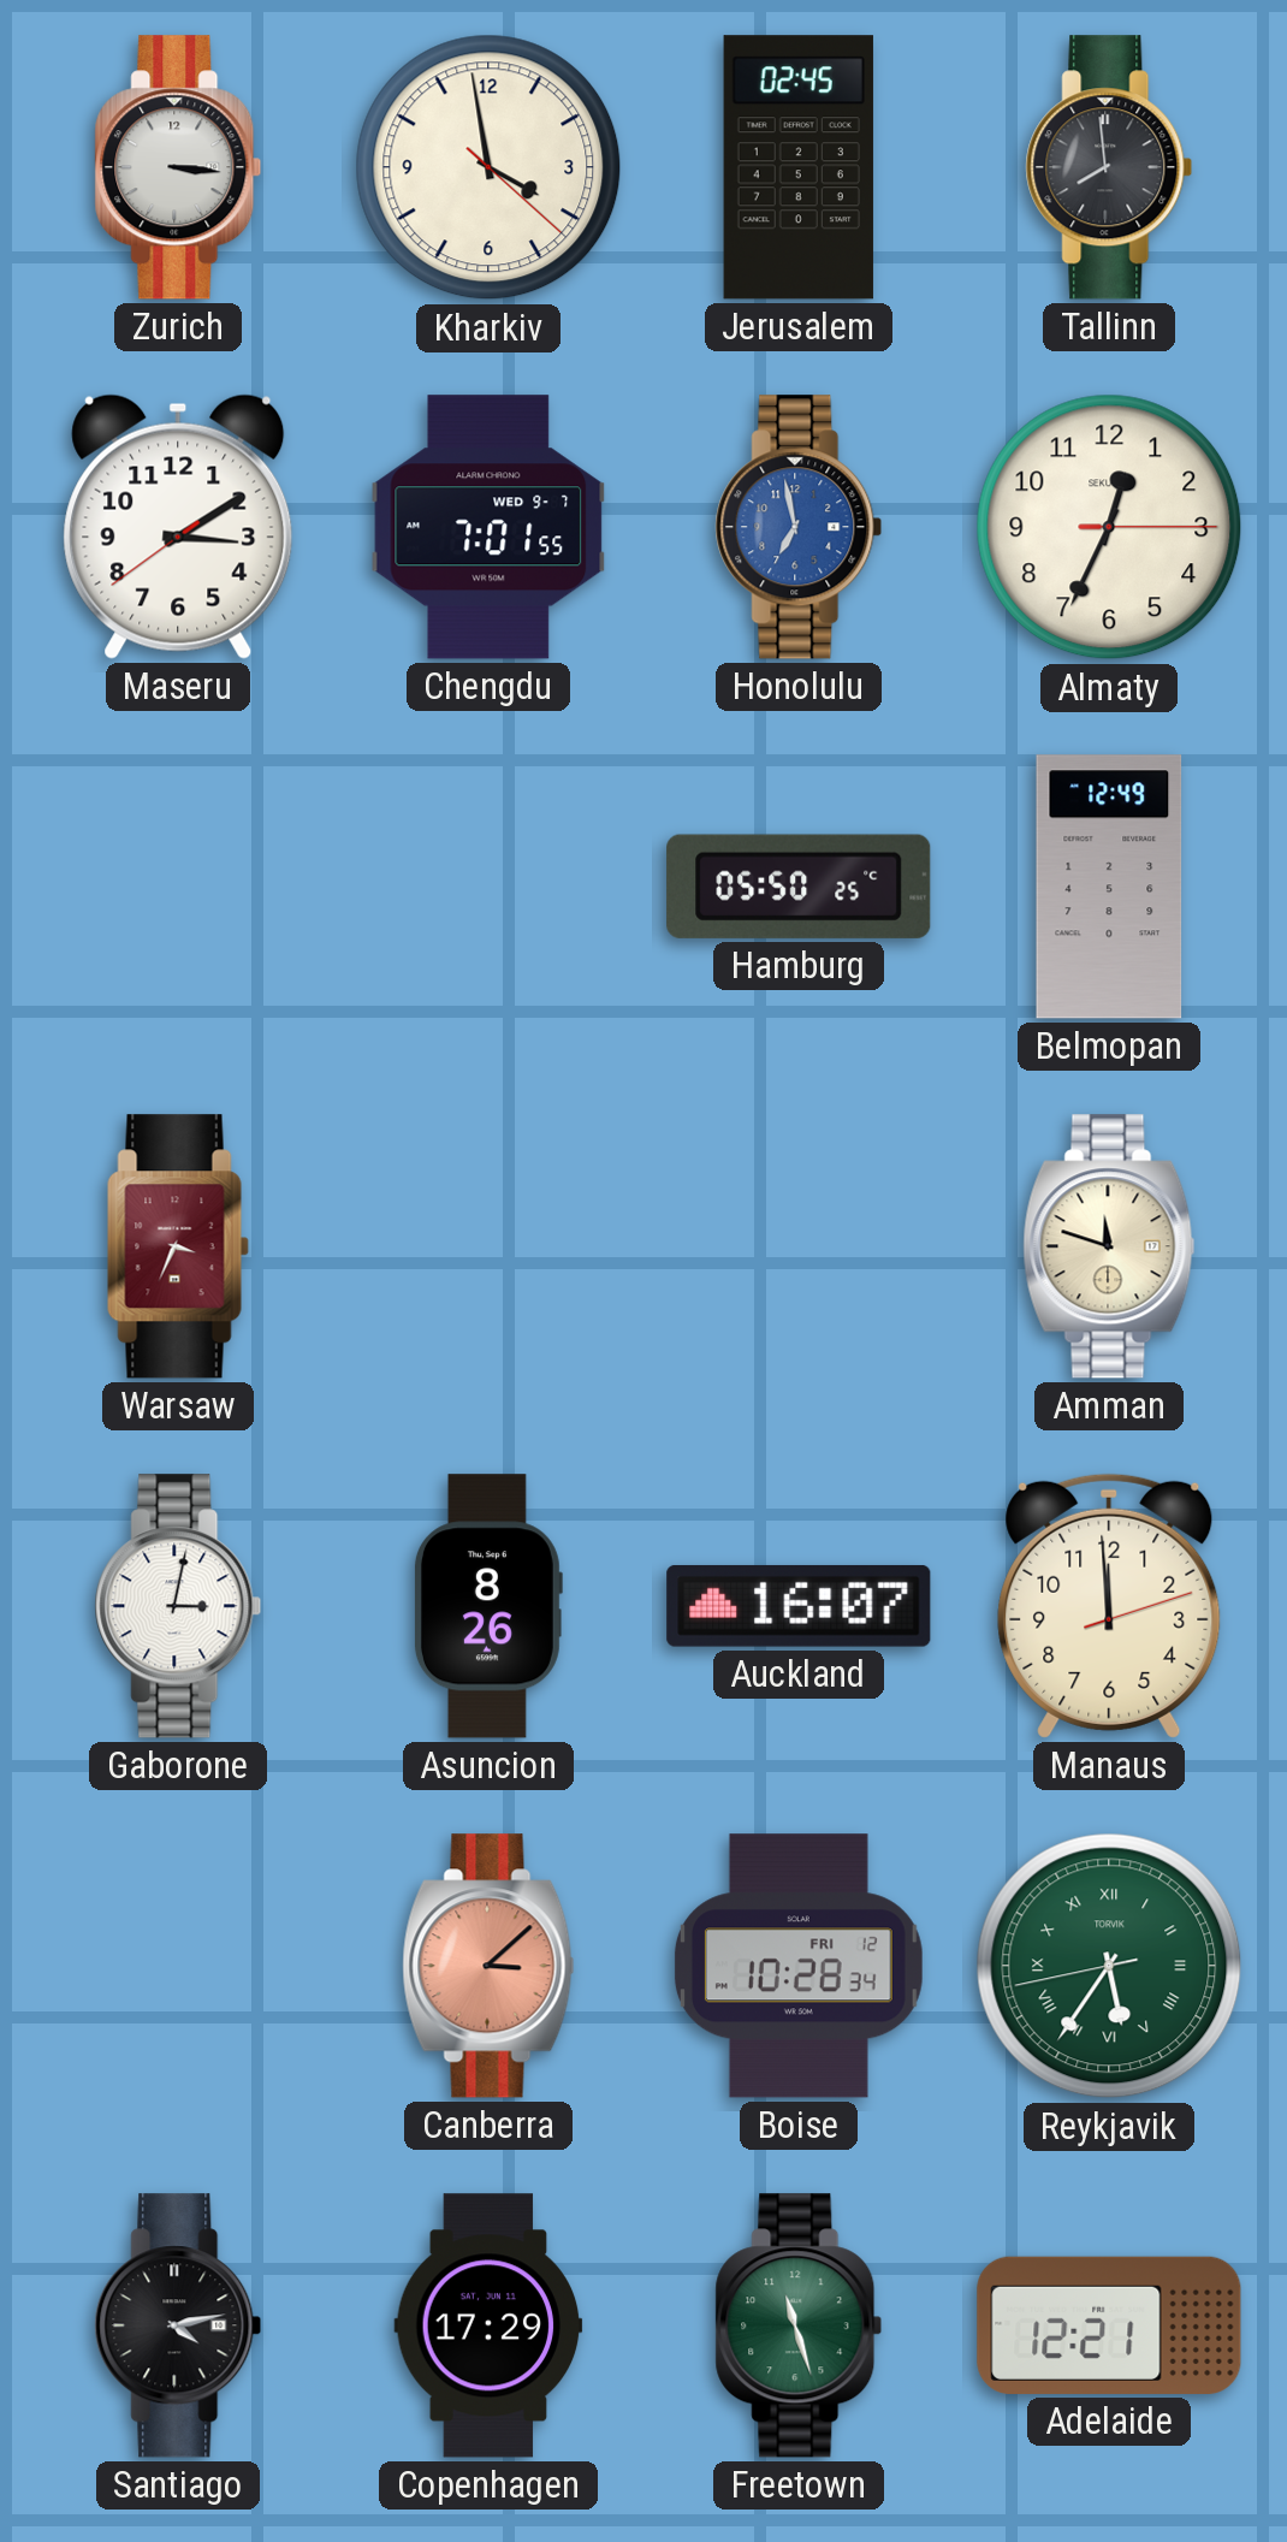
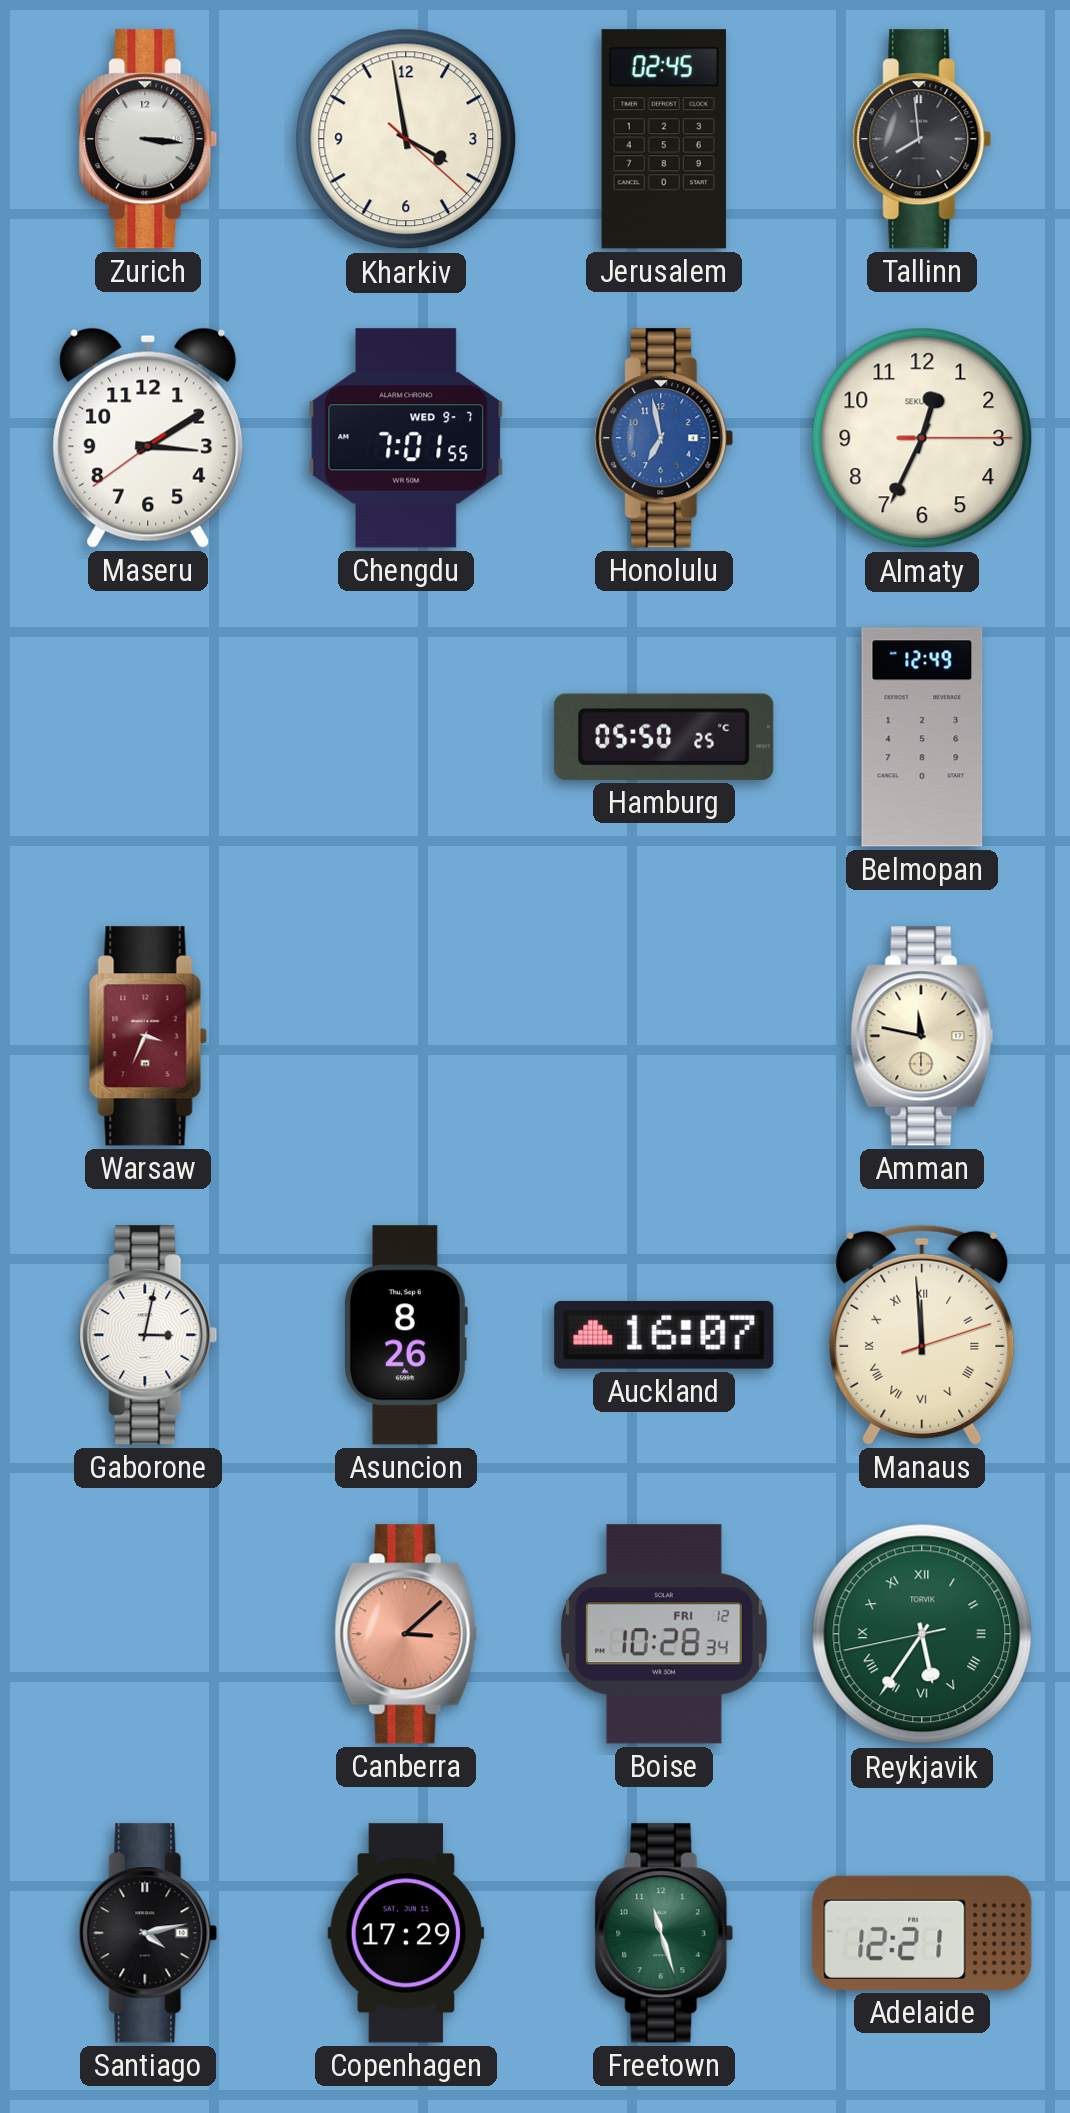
Amman: 11:48 -> 11:47
Manaus numerals: Arabic -> Roman
